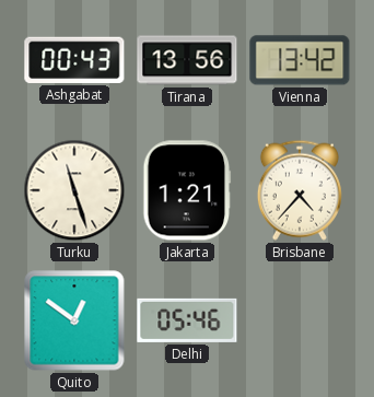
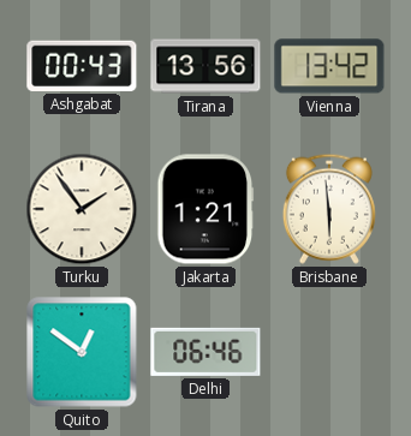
Turku: 11:27 -> 1:54
Brisbane: 4:37 -> 5:59
Delhi: 05:46 -> 06:46
